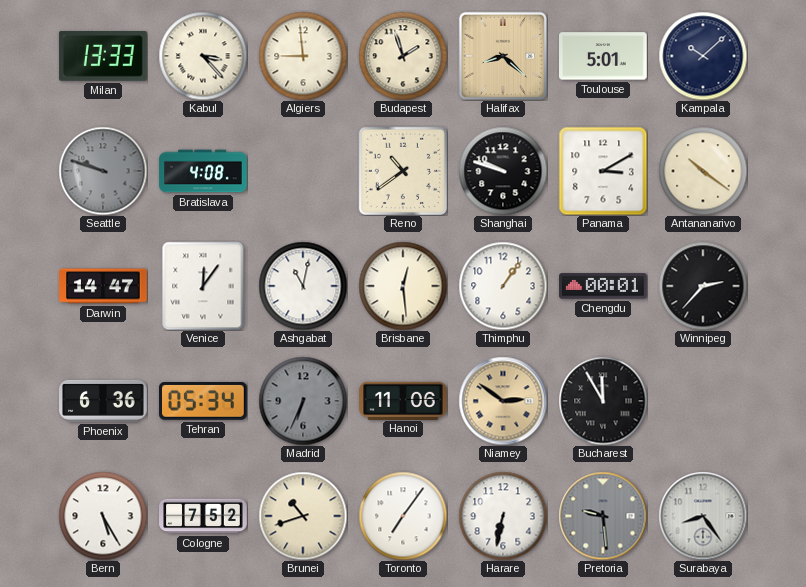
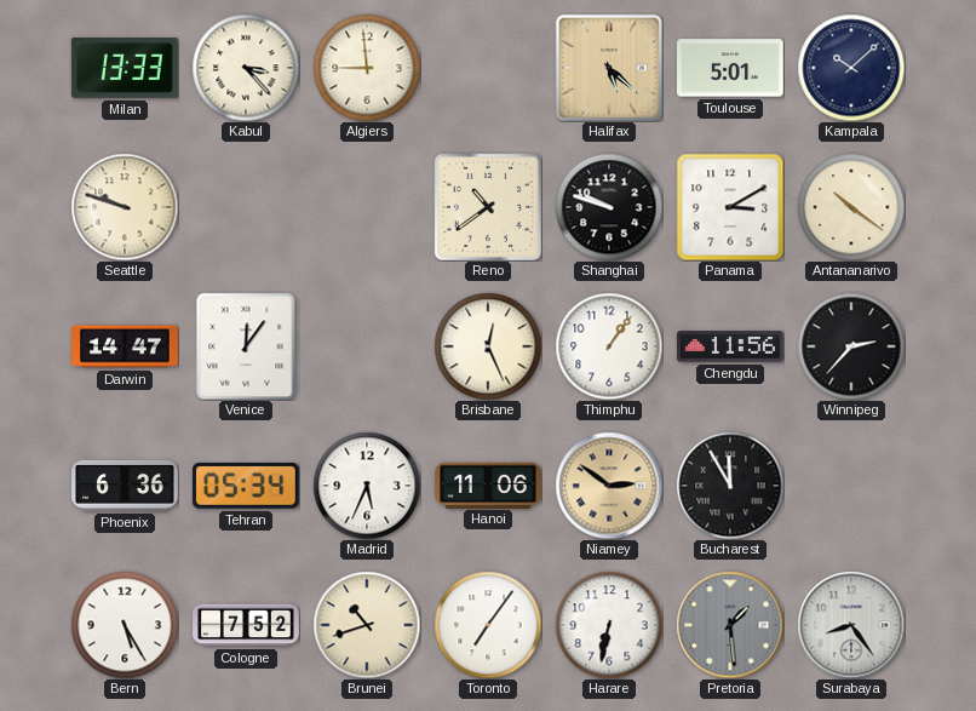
Budapest: 1:57 -> none
Halifax: 8:22 -> 5:22
Seattle dial: grey -> cream
Bratislava: 4:08 -> none
Ashgabat: 11:02 -> none
Brisbane: 12:29 -> 12:26
Chengdu: 00:01 -> 11:56
Madrid: 6:34 -> 5:34
Madrid dial: grey -> white
Pretoria: 9:29 -> 1:29
